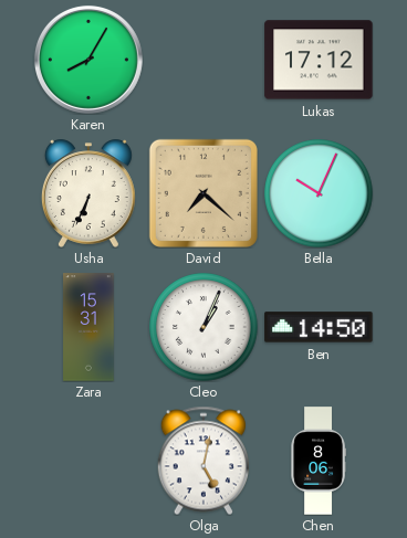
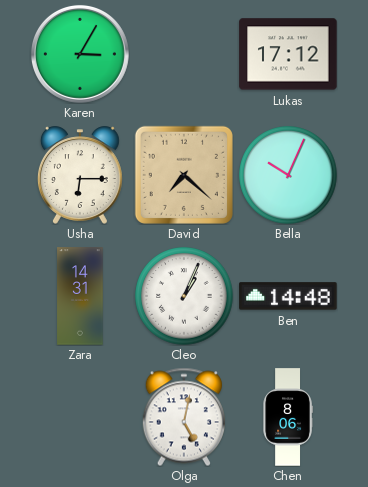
Karen: 8:05 -> 3:05
Usha: 6:34 -> 6:15
Zara: 15:31 -> 14:31
Ben: 14:50 -> 14:48
